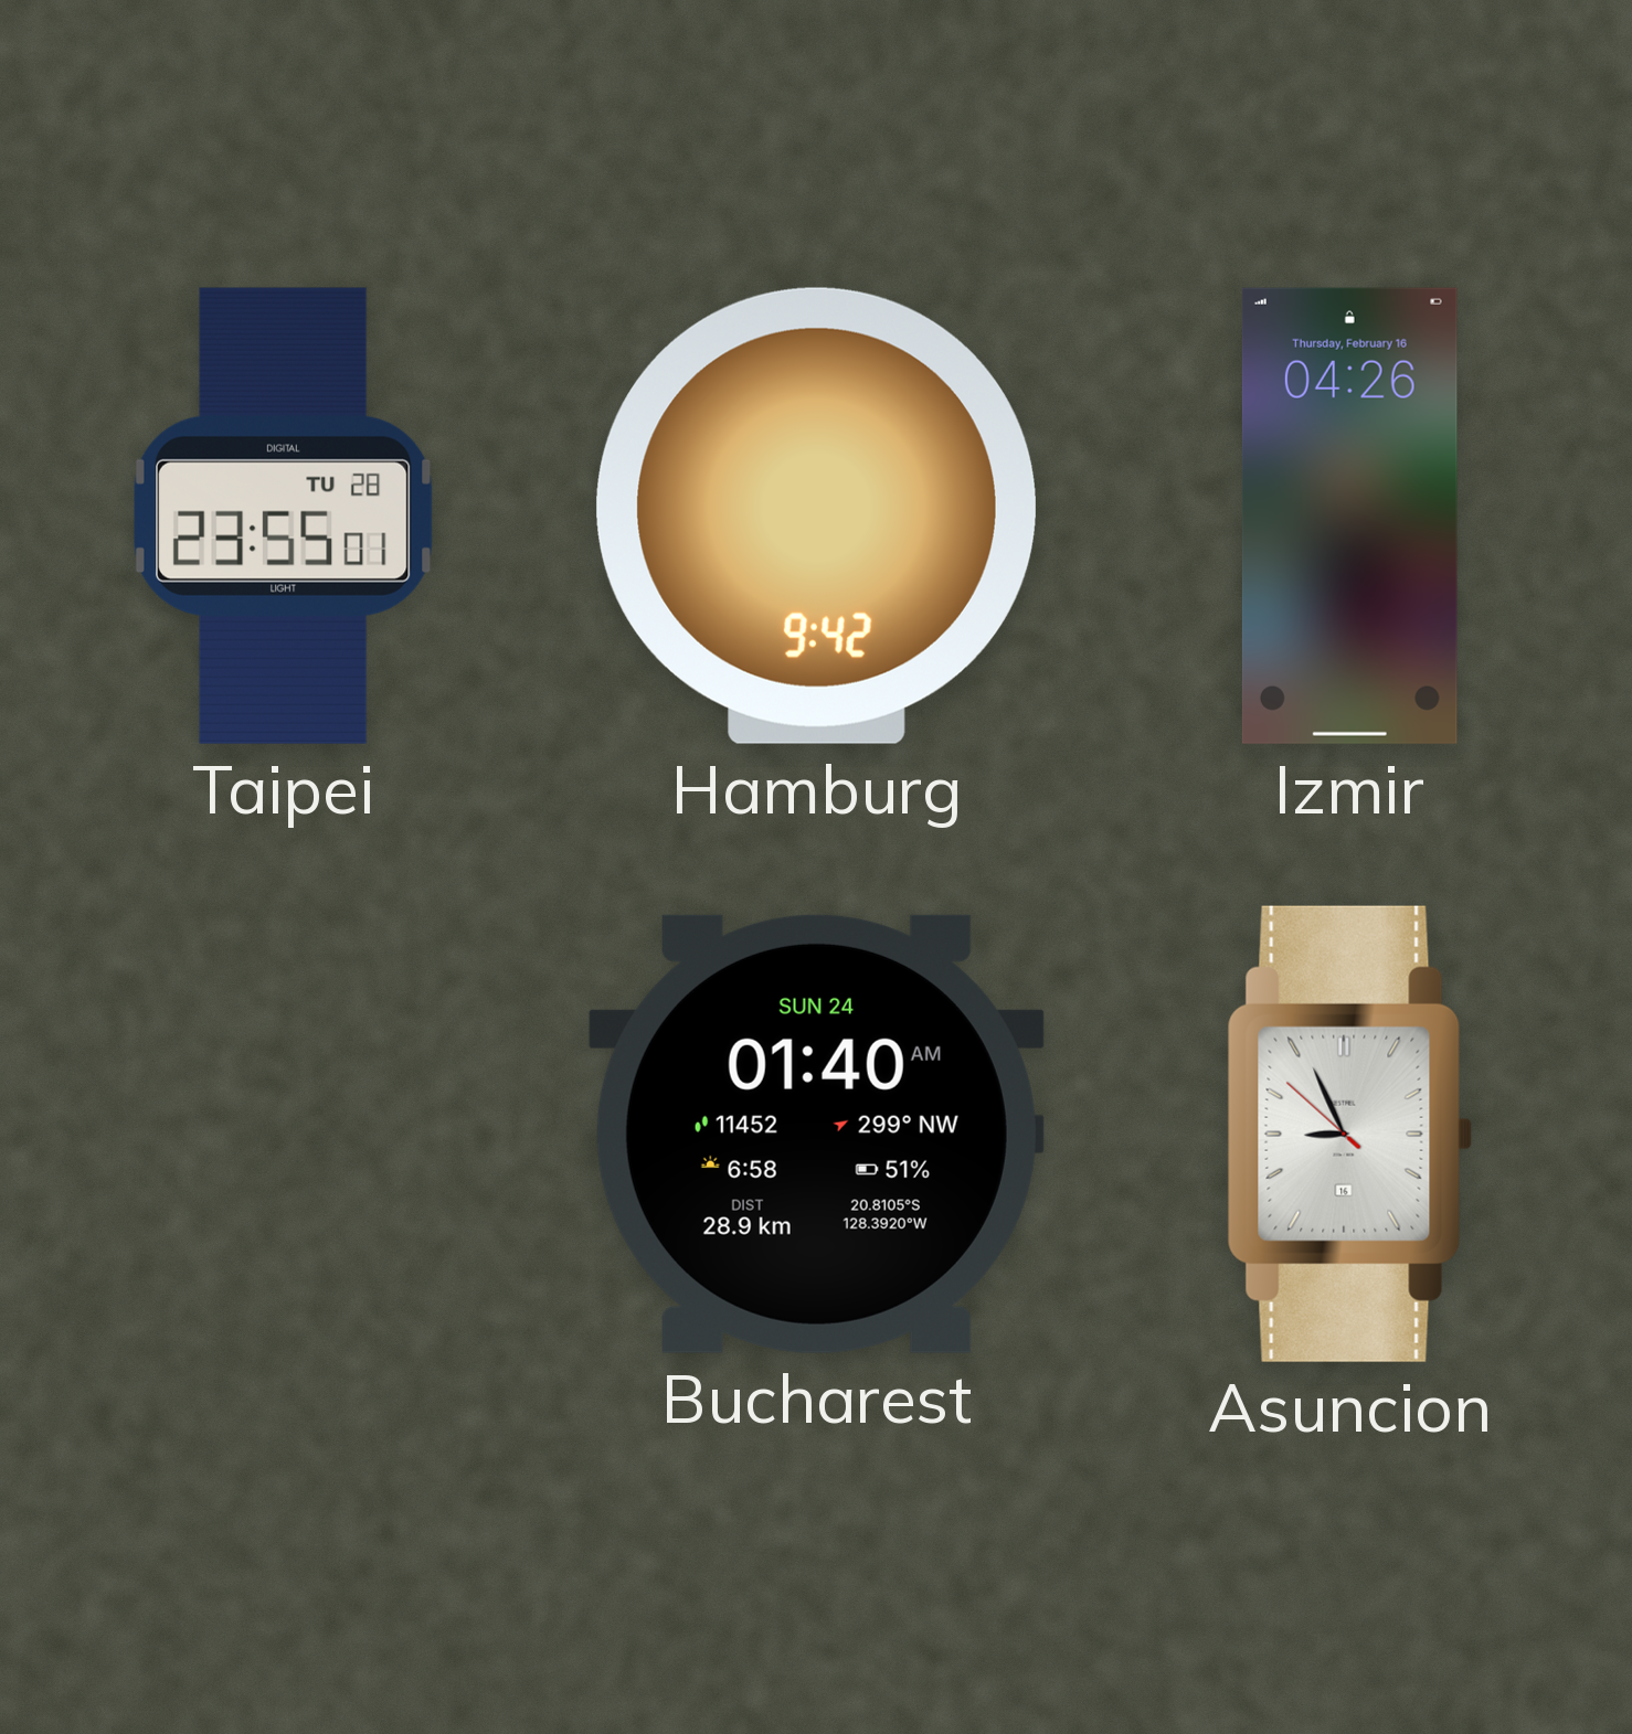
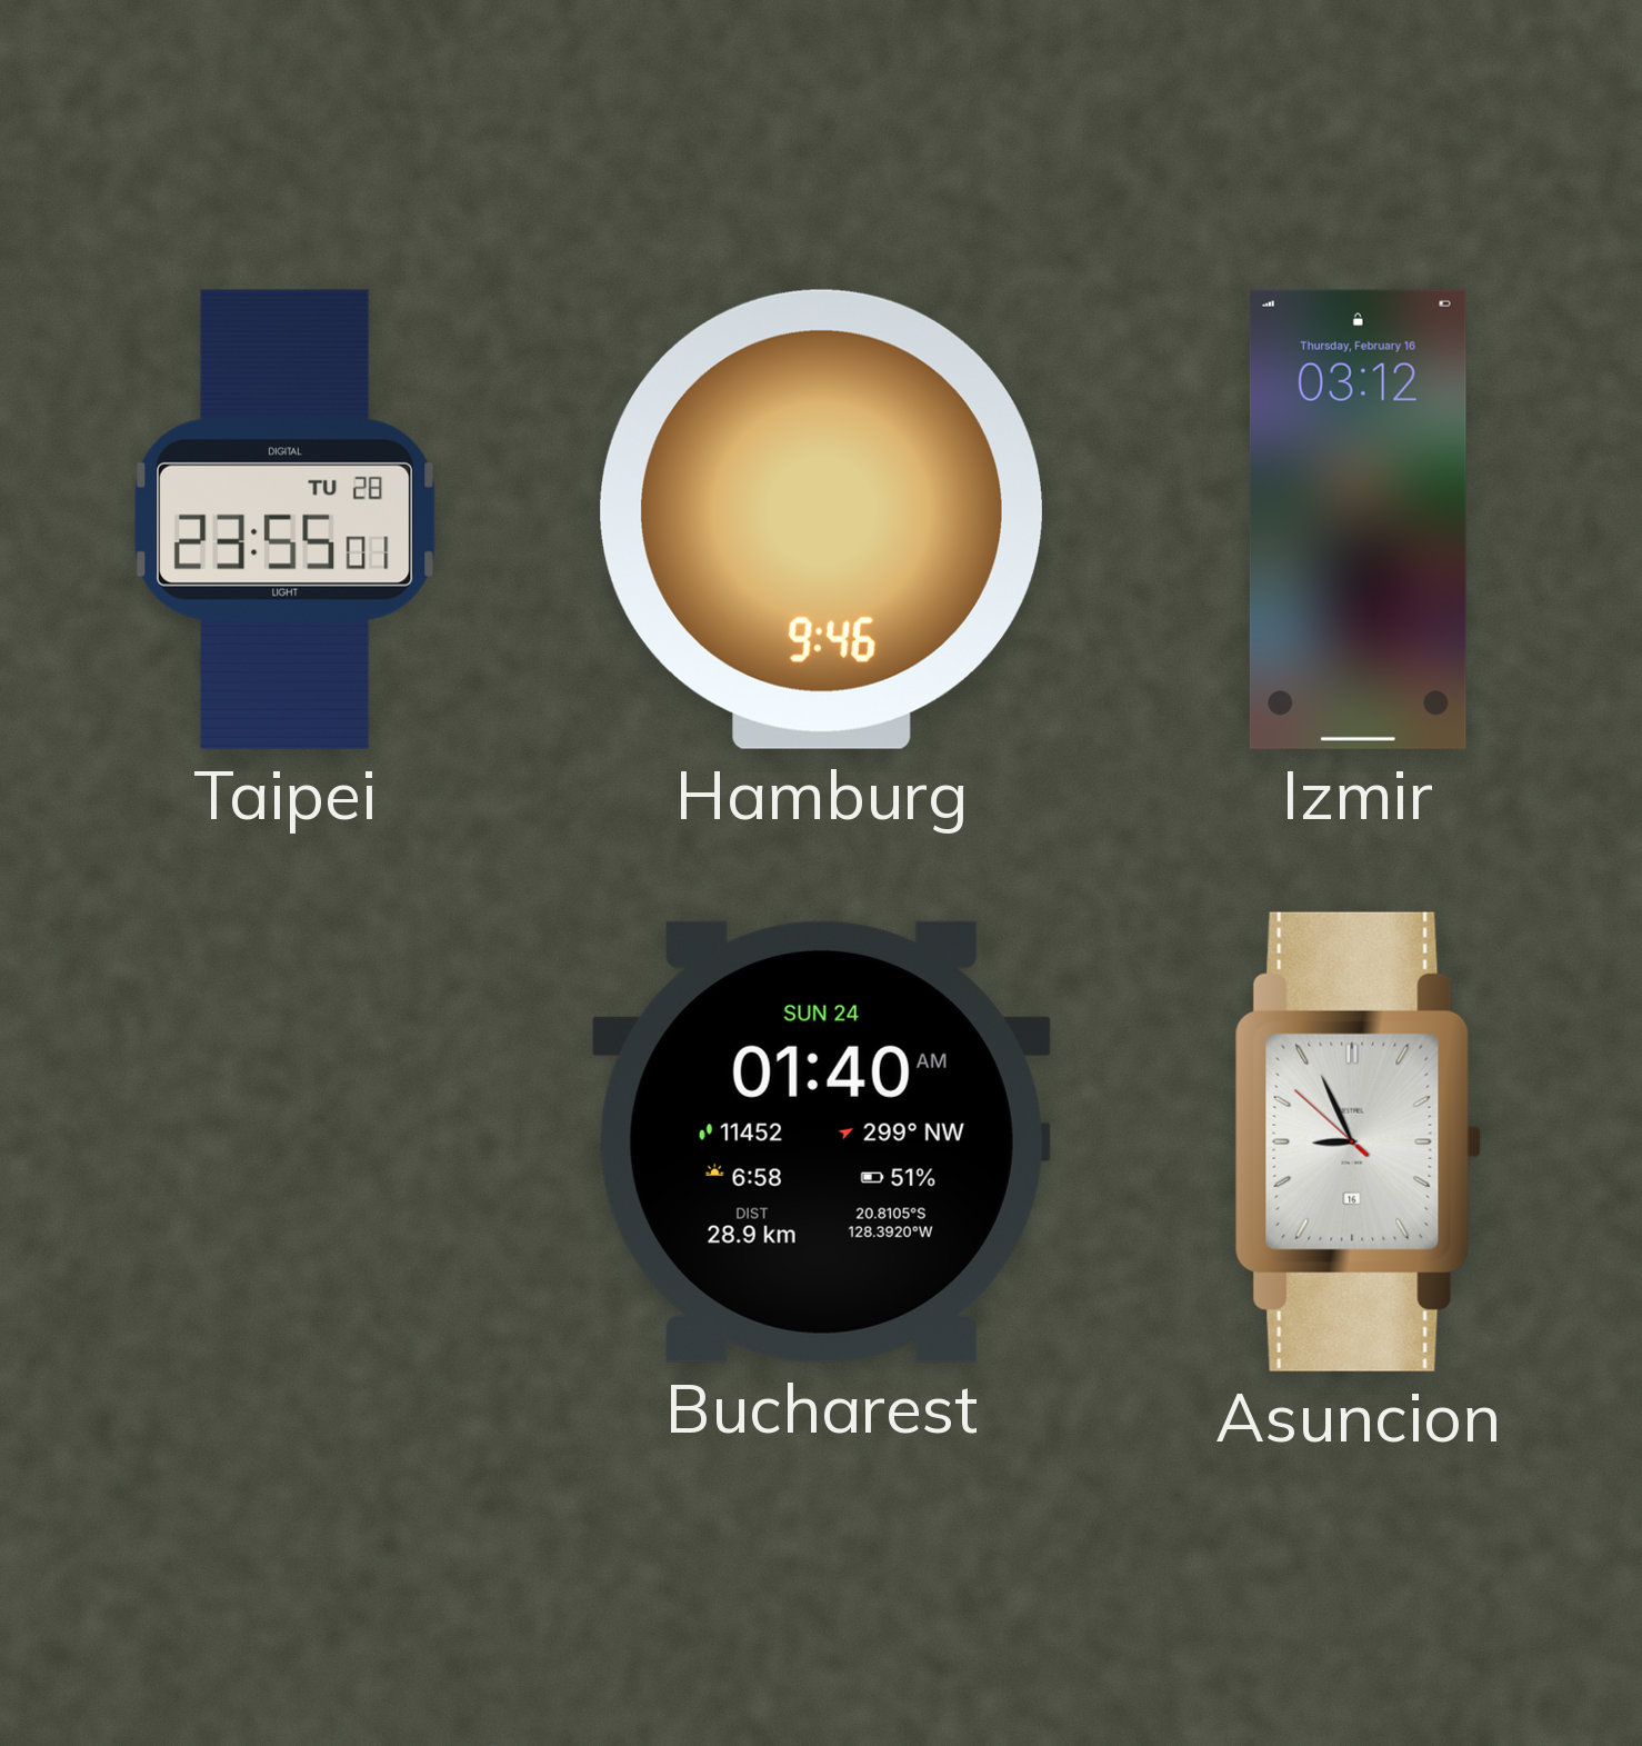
Hamburg: 9:42 -> 9:46
Izmir: 04:26 -> 03:12
